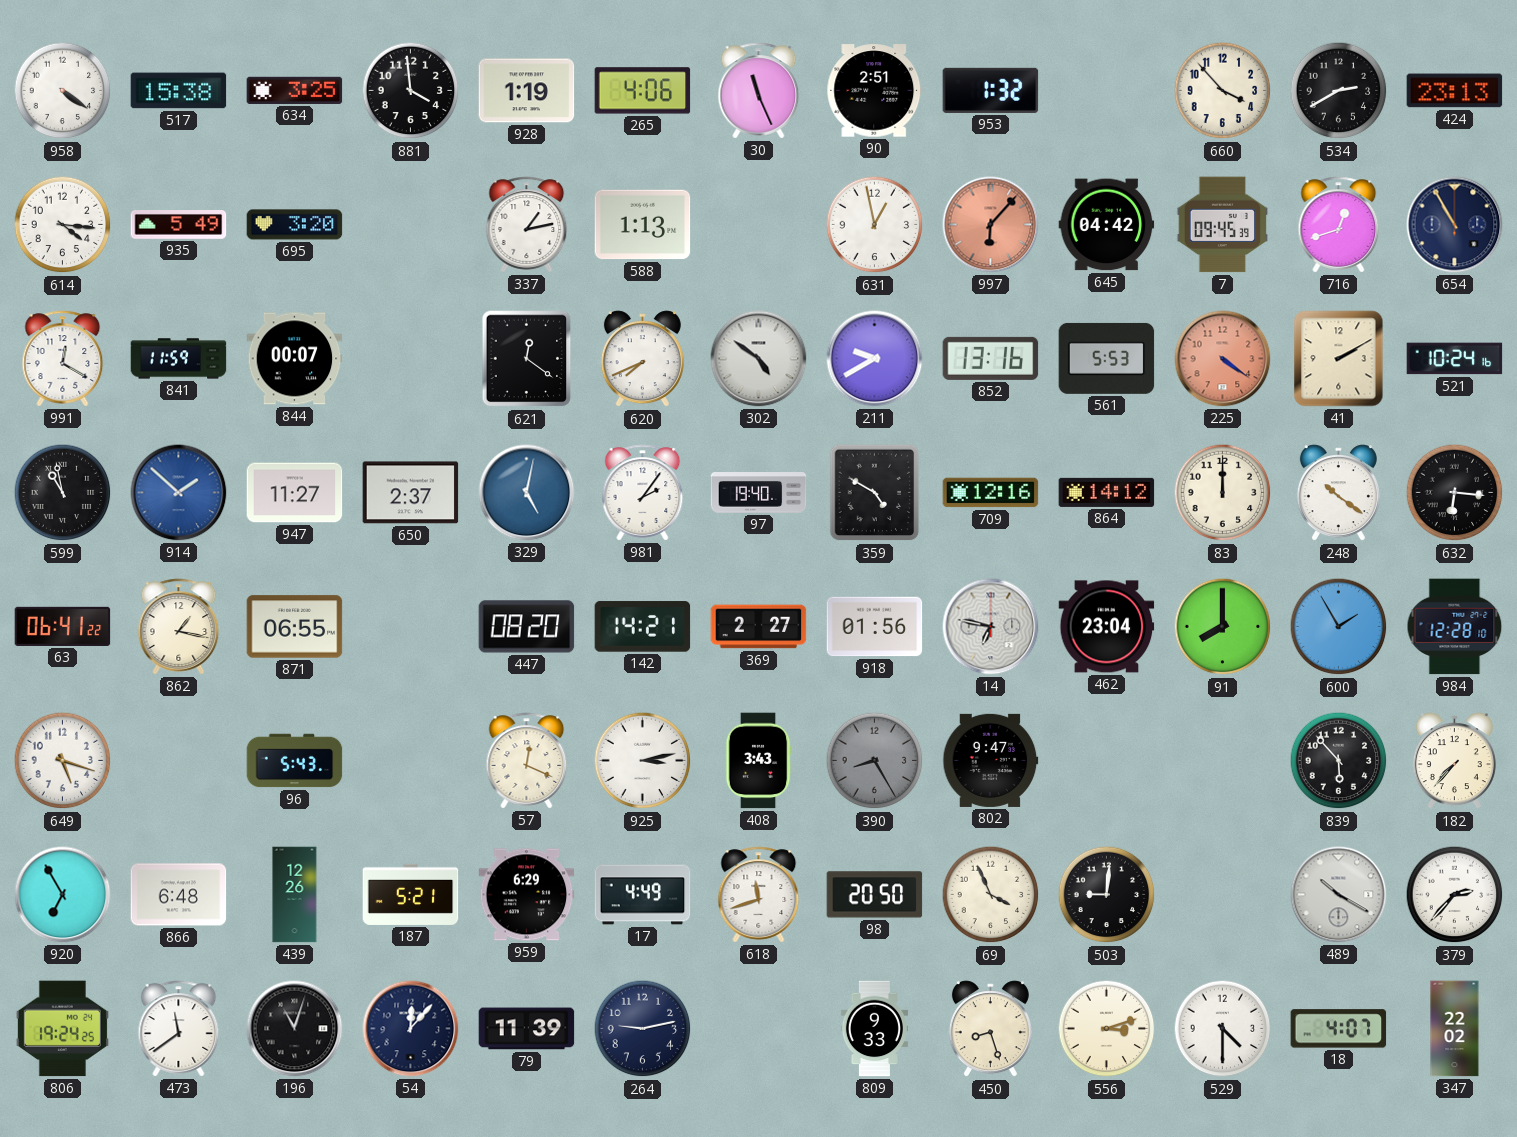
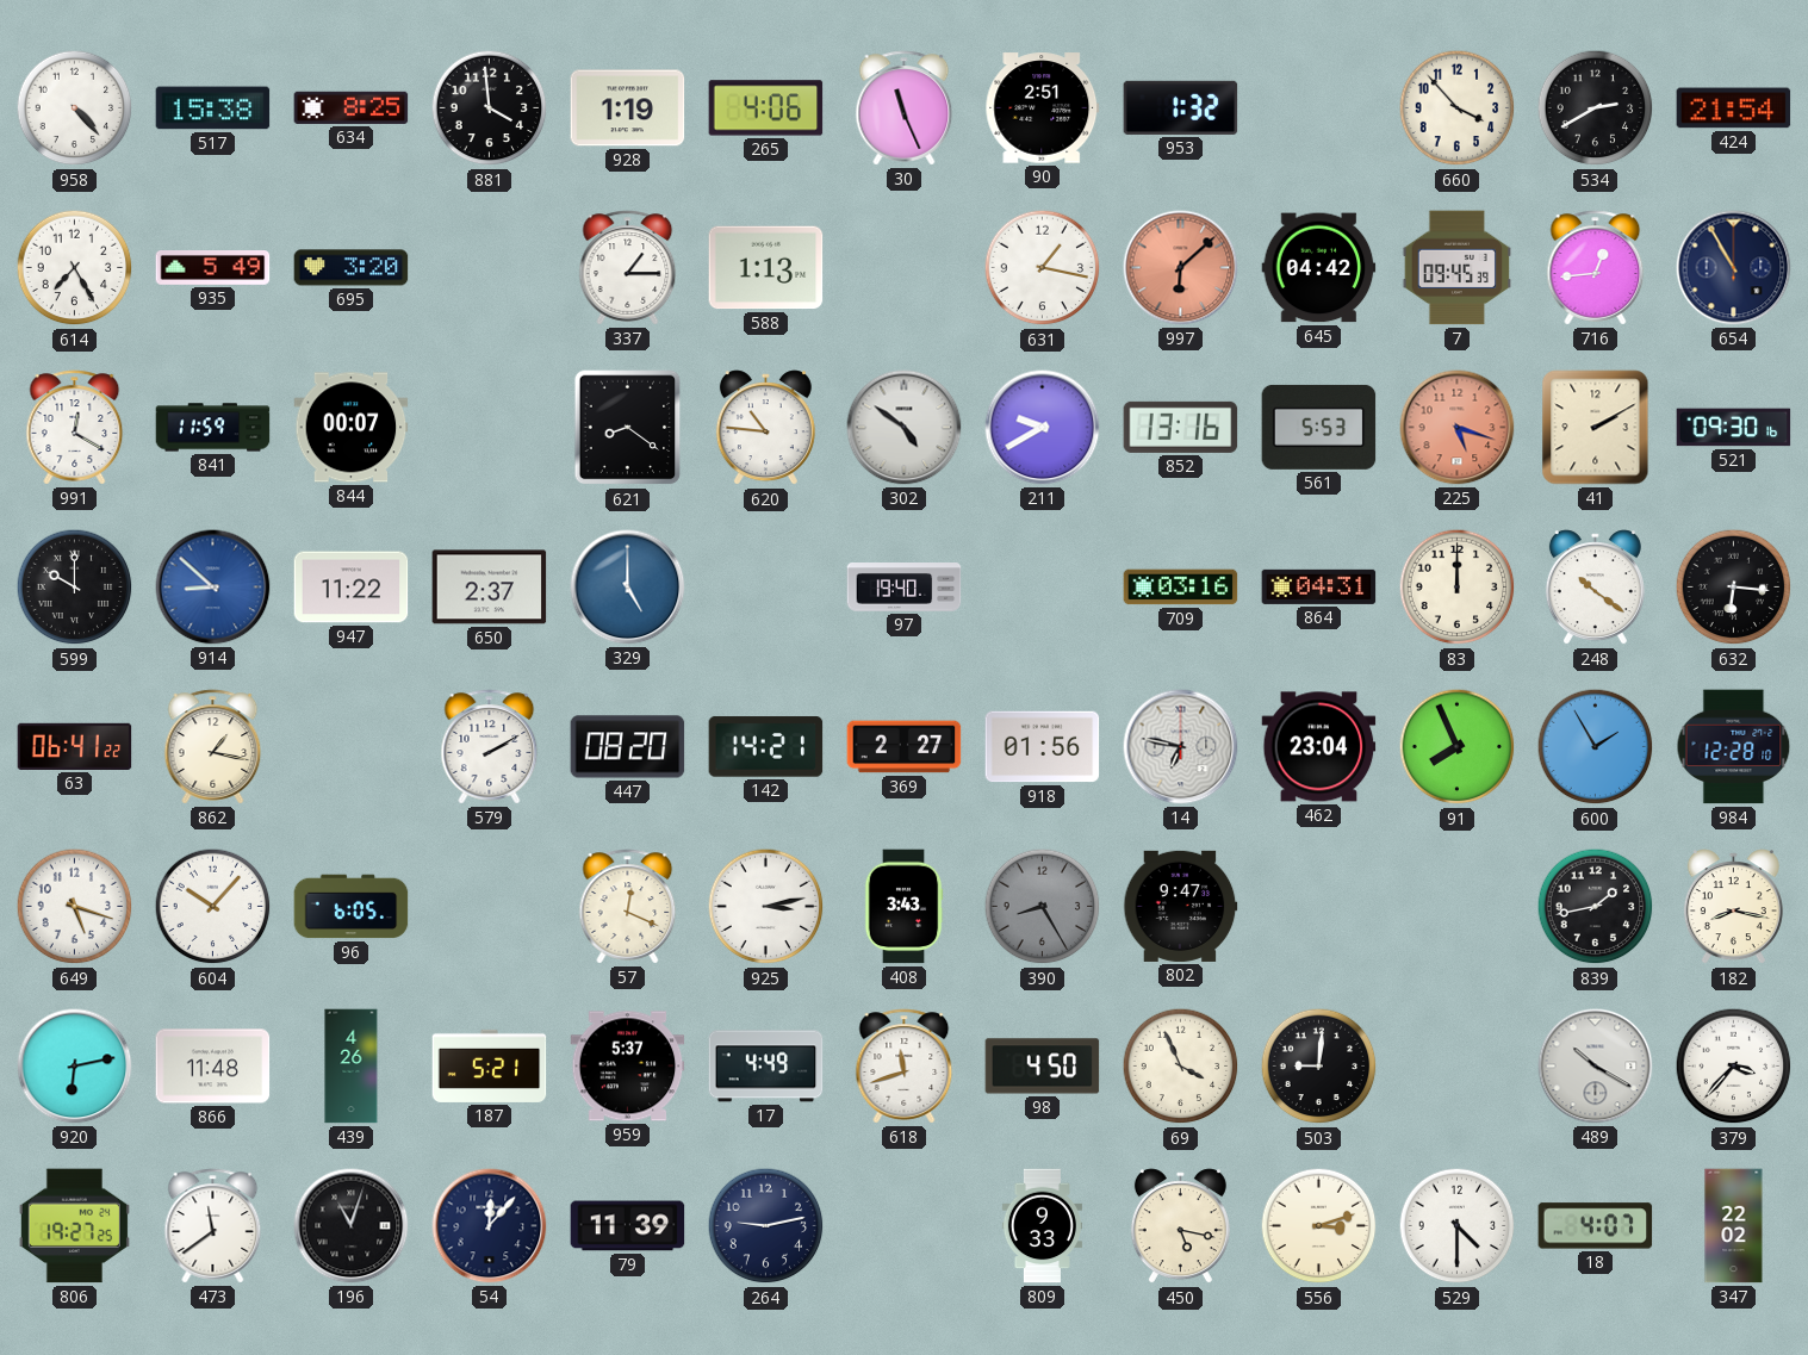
958: 4:21 -> 4:23
634: 3:25 -> 8:25
424: 23:13 -> 21:54
614: 4:16 -> 7:25
337: 1:13 -> 1:15
631: 12:58 -> 1:17
997: 6:07 -> 6:08
716: 12:42 -> 12:44
621: 12:21 -> 8:21
620: 7:41 -> 10:46
225: 4:21 -> 5:18
521: 10:24 -> 09:30
599: 10:58 -> 10:00
914: 1:52 -> 8:52
947: 11:27 -> 11:22
329: 5:02 -> 5:00
981: 2:06 -> none
359: 4:50 -> none
709: 12:16 -> 03:16
864: 14:12 -> 04:31
871: 06:55 -> none
579: none -> 2:10
91: 8:00 -> 7:56
604: none -> 10:07
96: 5:43 -> 6:05
839: 5:53 -> 1:43
182: 7:37 -> 8:17
920: 6:55 -> 6:13
866: 6:48 -> 11:48
439: 12:26 -> 4:26
959: 6:29 -> 5:37
98: 20:50 -> 4:50
379: 2:37 -> 3:37
806: 19:24 -> 19:27
450: 8:27 -> 5:17
